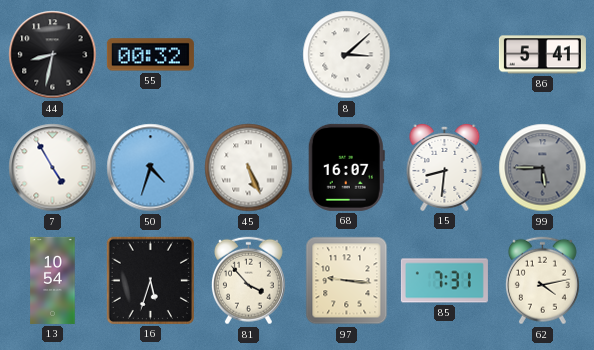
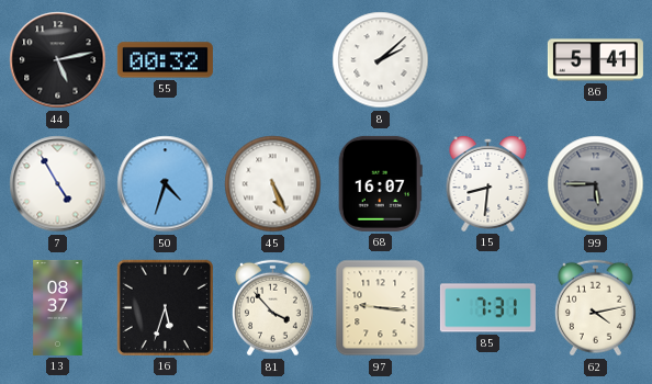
44: 8:32 -> 5:13
8: 3:08 -> 2:08
13: 10:54 -> 08:37
